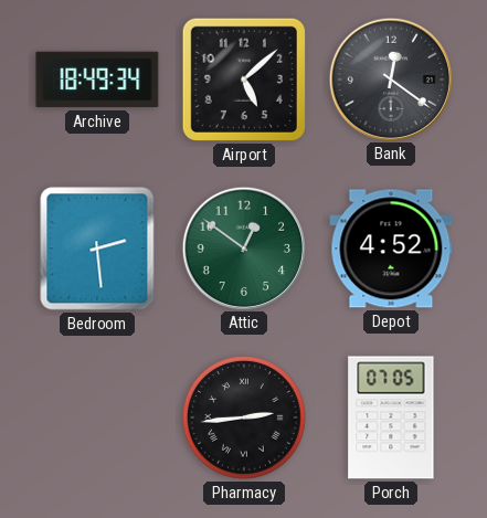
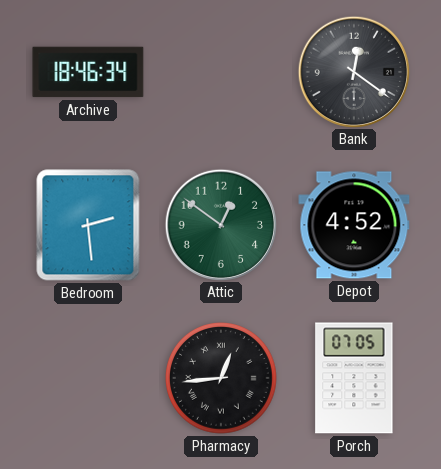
Archive: 18:49 -> 18:46
Airport: 5:08 -> none
Pharmacy: 2:44 -> 12:44
